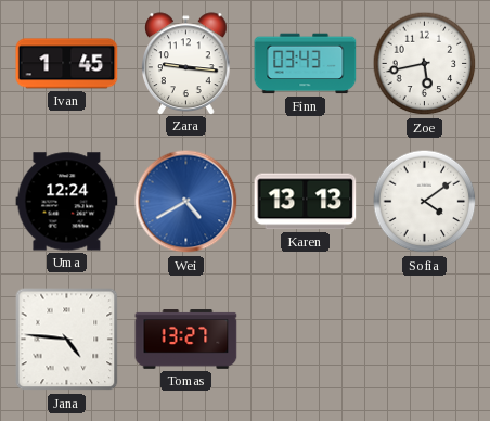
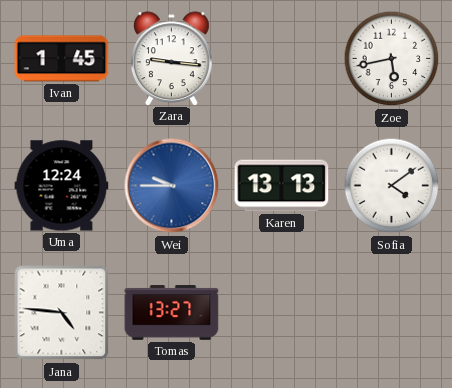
Finn: 03:43 -> none
Wei: 4:40 -> 9:45
